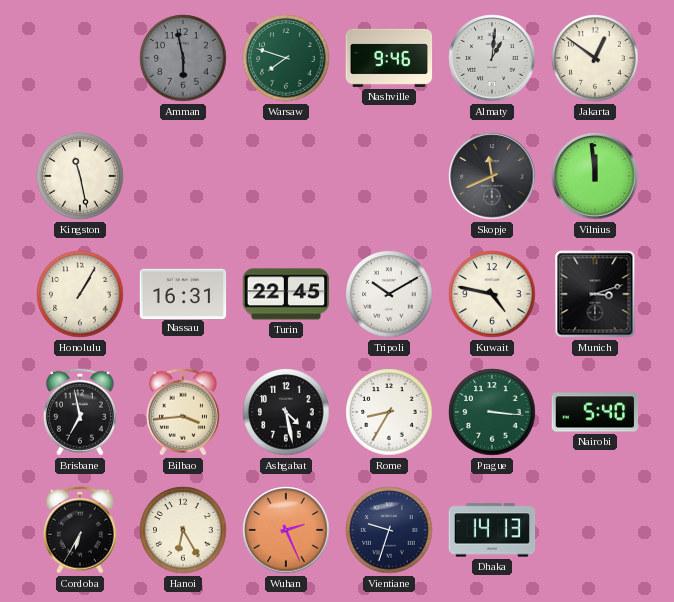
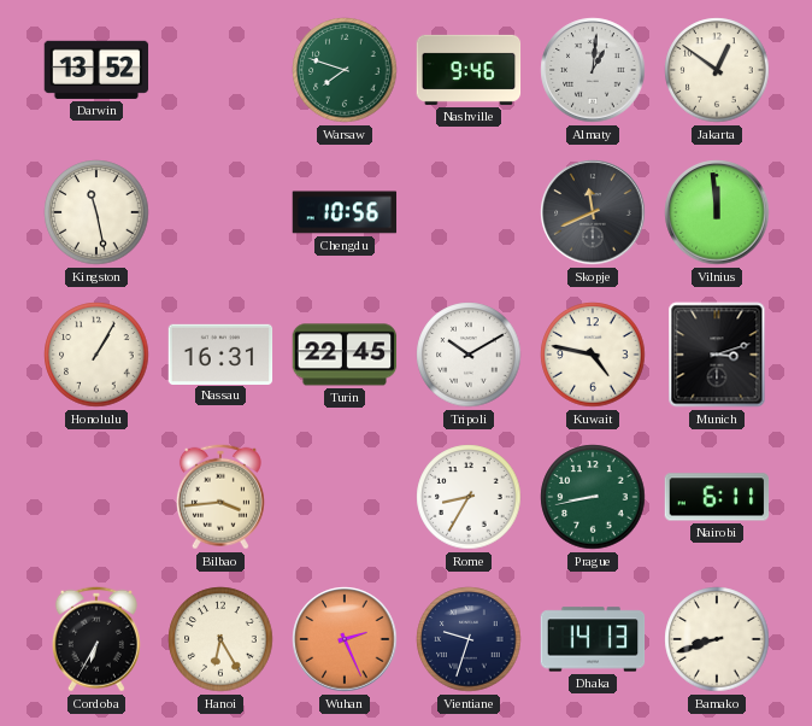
Darwin: none -> 13:52
Amman: 5:58 -> none
Chengdu: none -> 10:56
Brisbane: 6:58 -> none
Ashgabat: 4:28 -> none
Prague: 3:16 -> 8:43
Nairobi: 5:40 -> 6:11
Bamako: none -> 8:42
